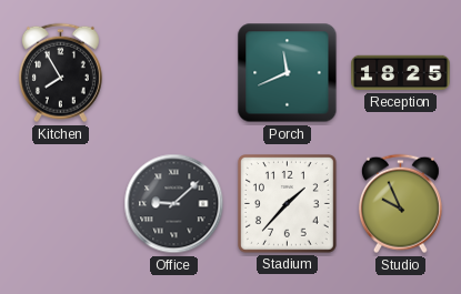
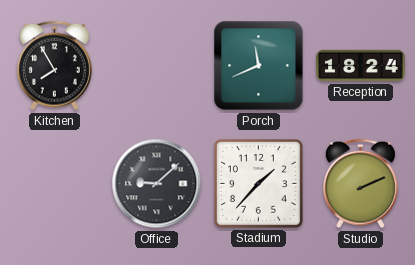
Reception: 18:25 -> 18:24
Studio: 9:56 -> 2:11
